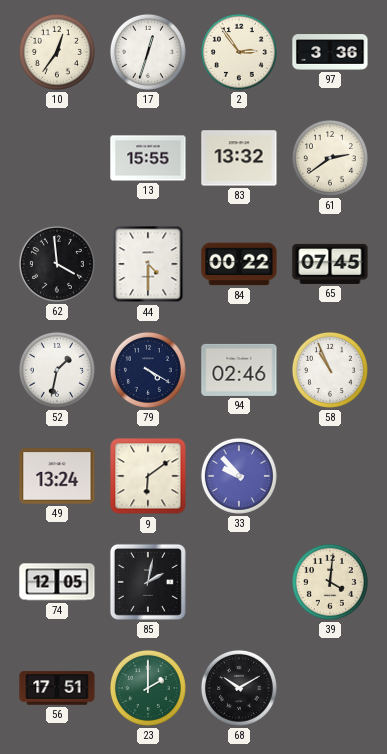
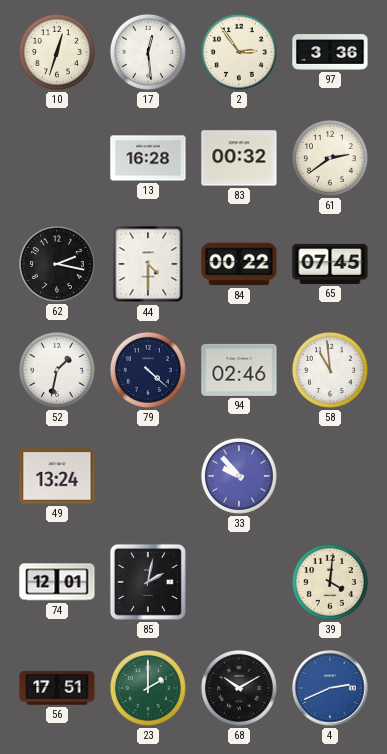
10: 12:36 -> 12:33
17: 12:33 -> 12:29
13: 15:55 -> 16:28
83: 13:32 -> 00:32
62: 3:59 -> 2:17
79: 4:20 -> 4:22
58: 10:56 -> 10:59
9: 6:09 -> none
74: 12:05 -> 12:01
4: none -> 2:41
